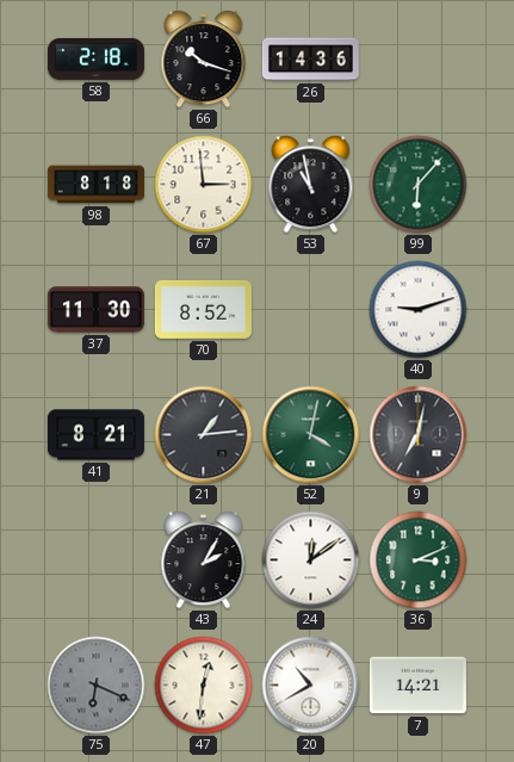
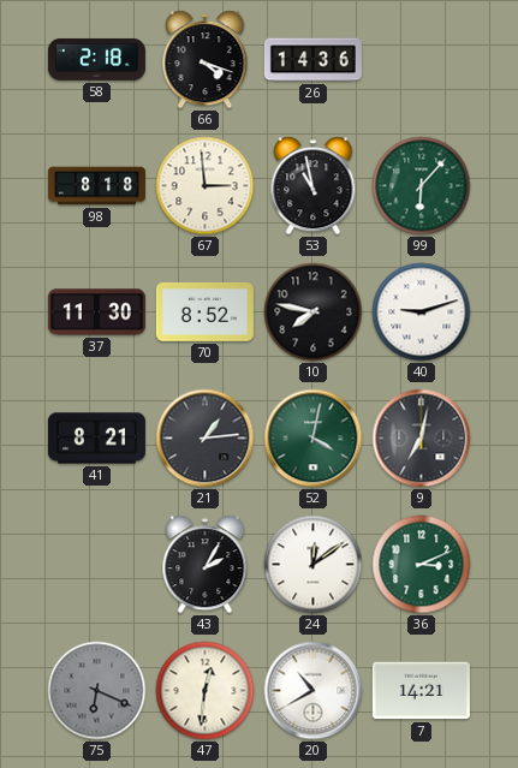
66: 10:18 -> 4:18
10: none -> 7:47
